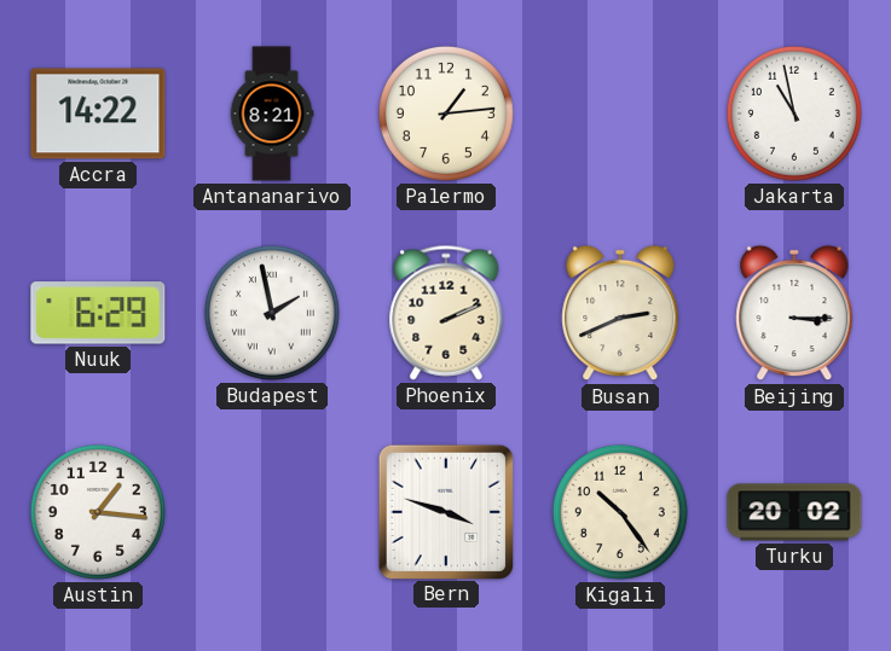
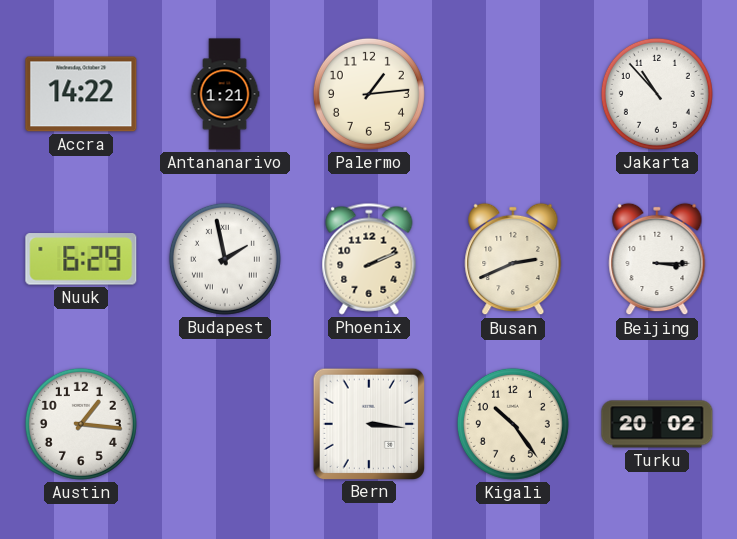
Antananarivo: 8:21 -> 1:21
Jakarta: 10:58 -> 10:53
Bern: 3:48 -> 3:16
